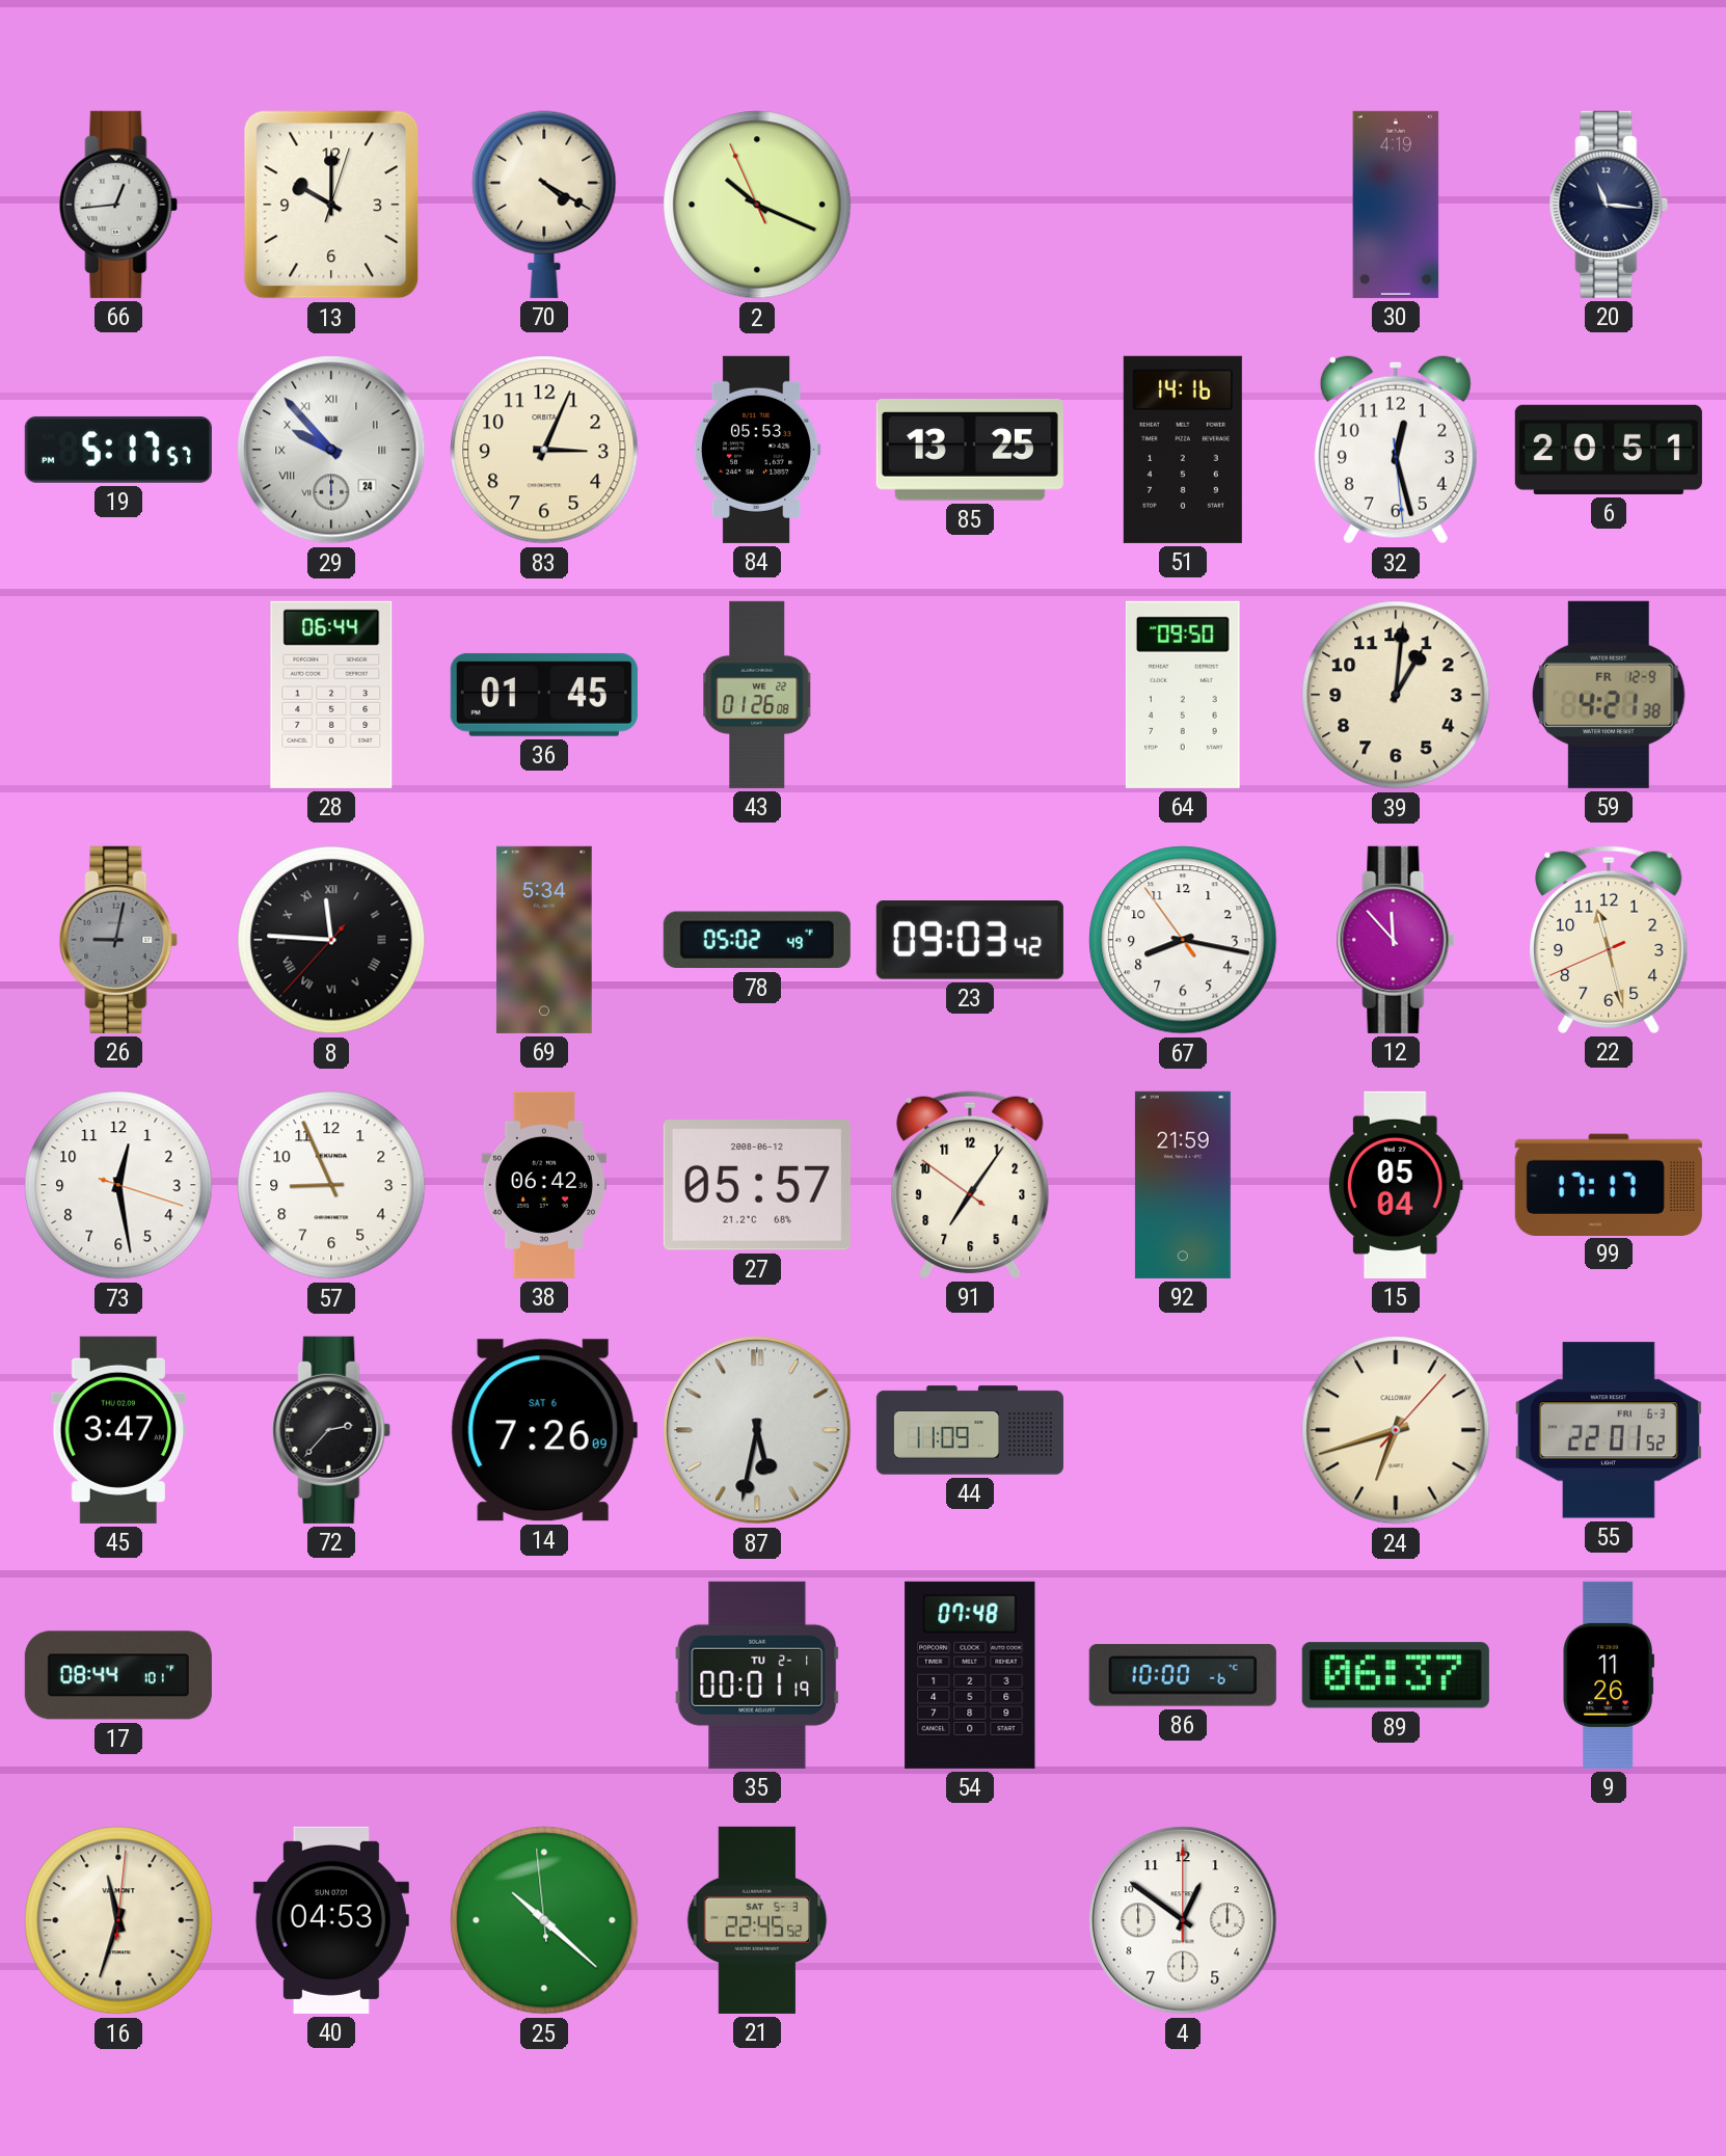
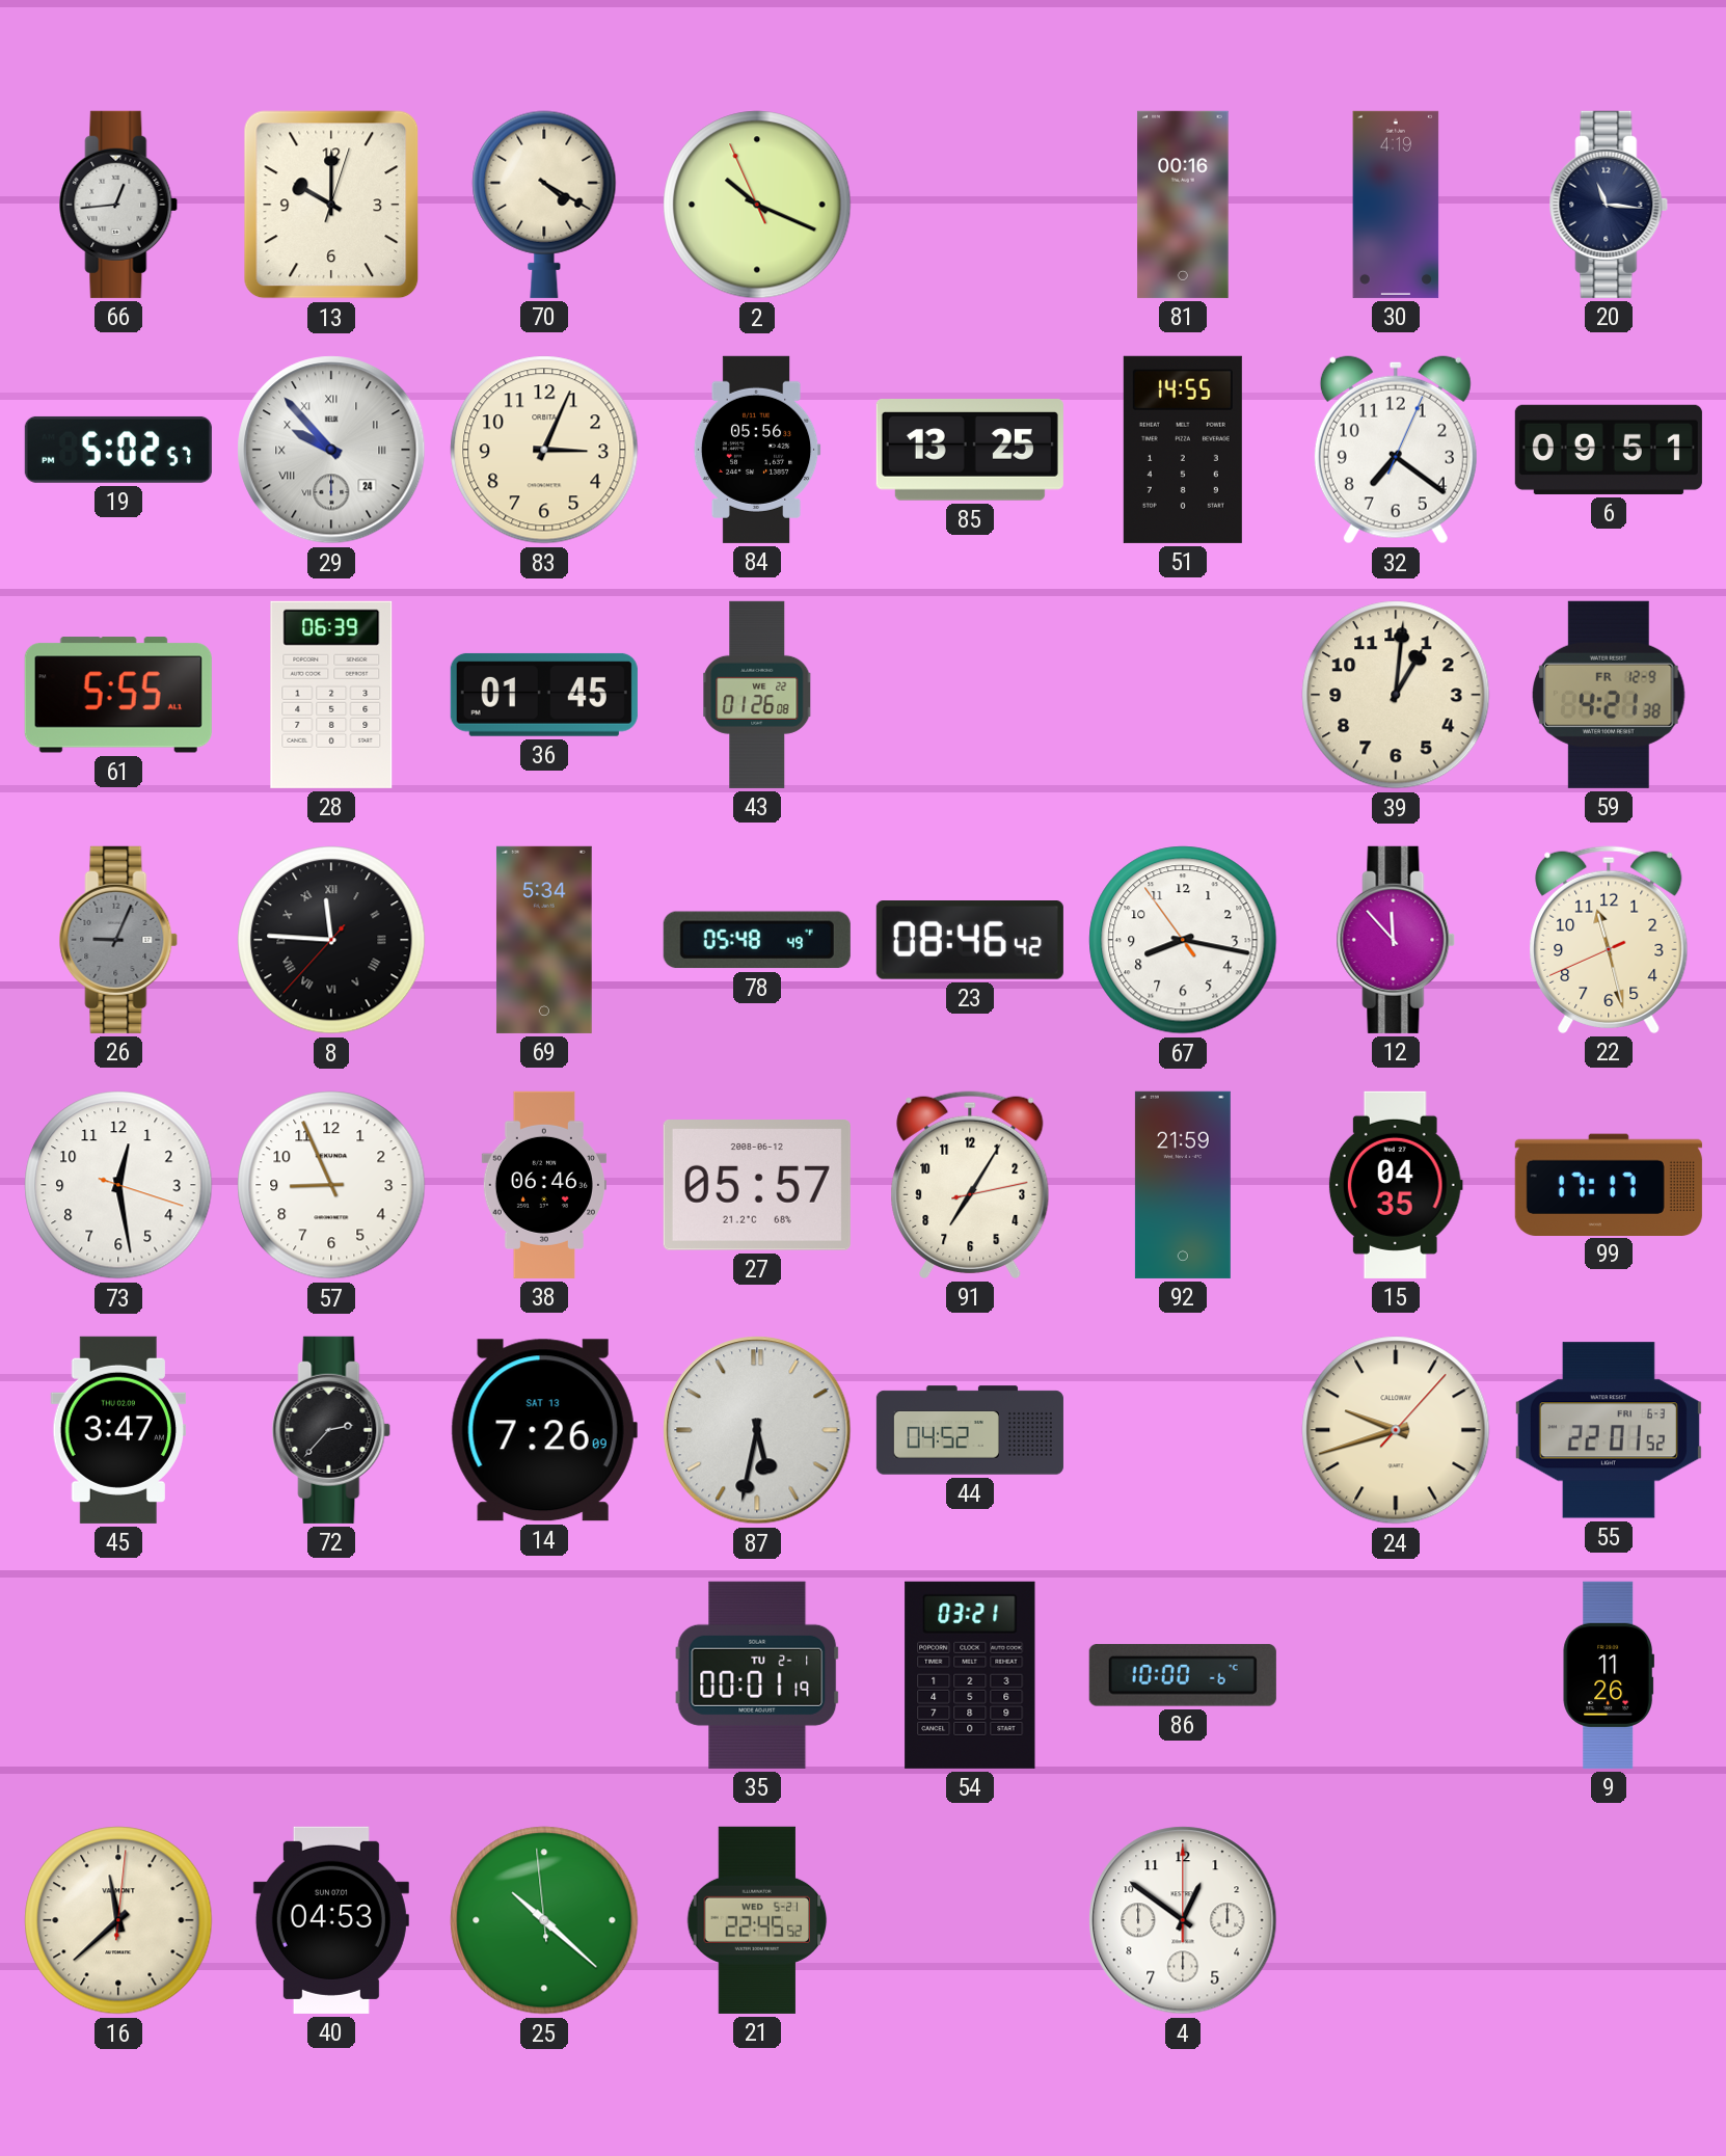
81: none -> 00:16
19: 5:17 -> 5:02
84: 05:53 -> 05:56
51: 14:16 -> 14:55
32: 12:27 -> 7:21
6: 20:51 -> 09:51
61: none -> 5:55
28: 06:44 -> 06:39
64: 09:50 -> none
26: 9:02 -> 9:04
78: 05:02 -> 05:48
23: 09:03 -> 08:46
38: 06:42 -> 06:46
91: 7:05:51 -> 7:05:13
15: 05:04 -> 04:35
14 date: SAT 6 -> SAT 13
44: 11:09 -> 04:52
24: 6:42 -> 9:42
17: 08:44 -> none
54: 07:48 -> 03:21
89: 06:37 -> none
16: 11:33 -> 11:38
21 date: SAT 5-3 -> WED 5-21
